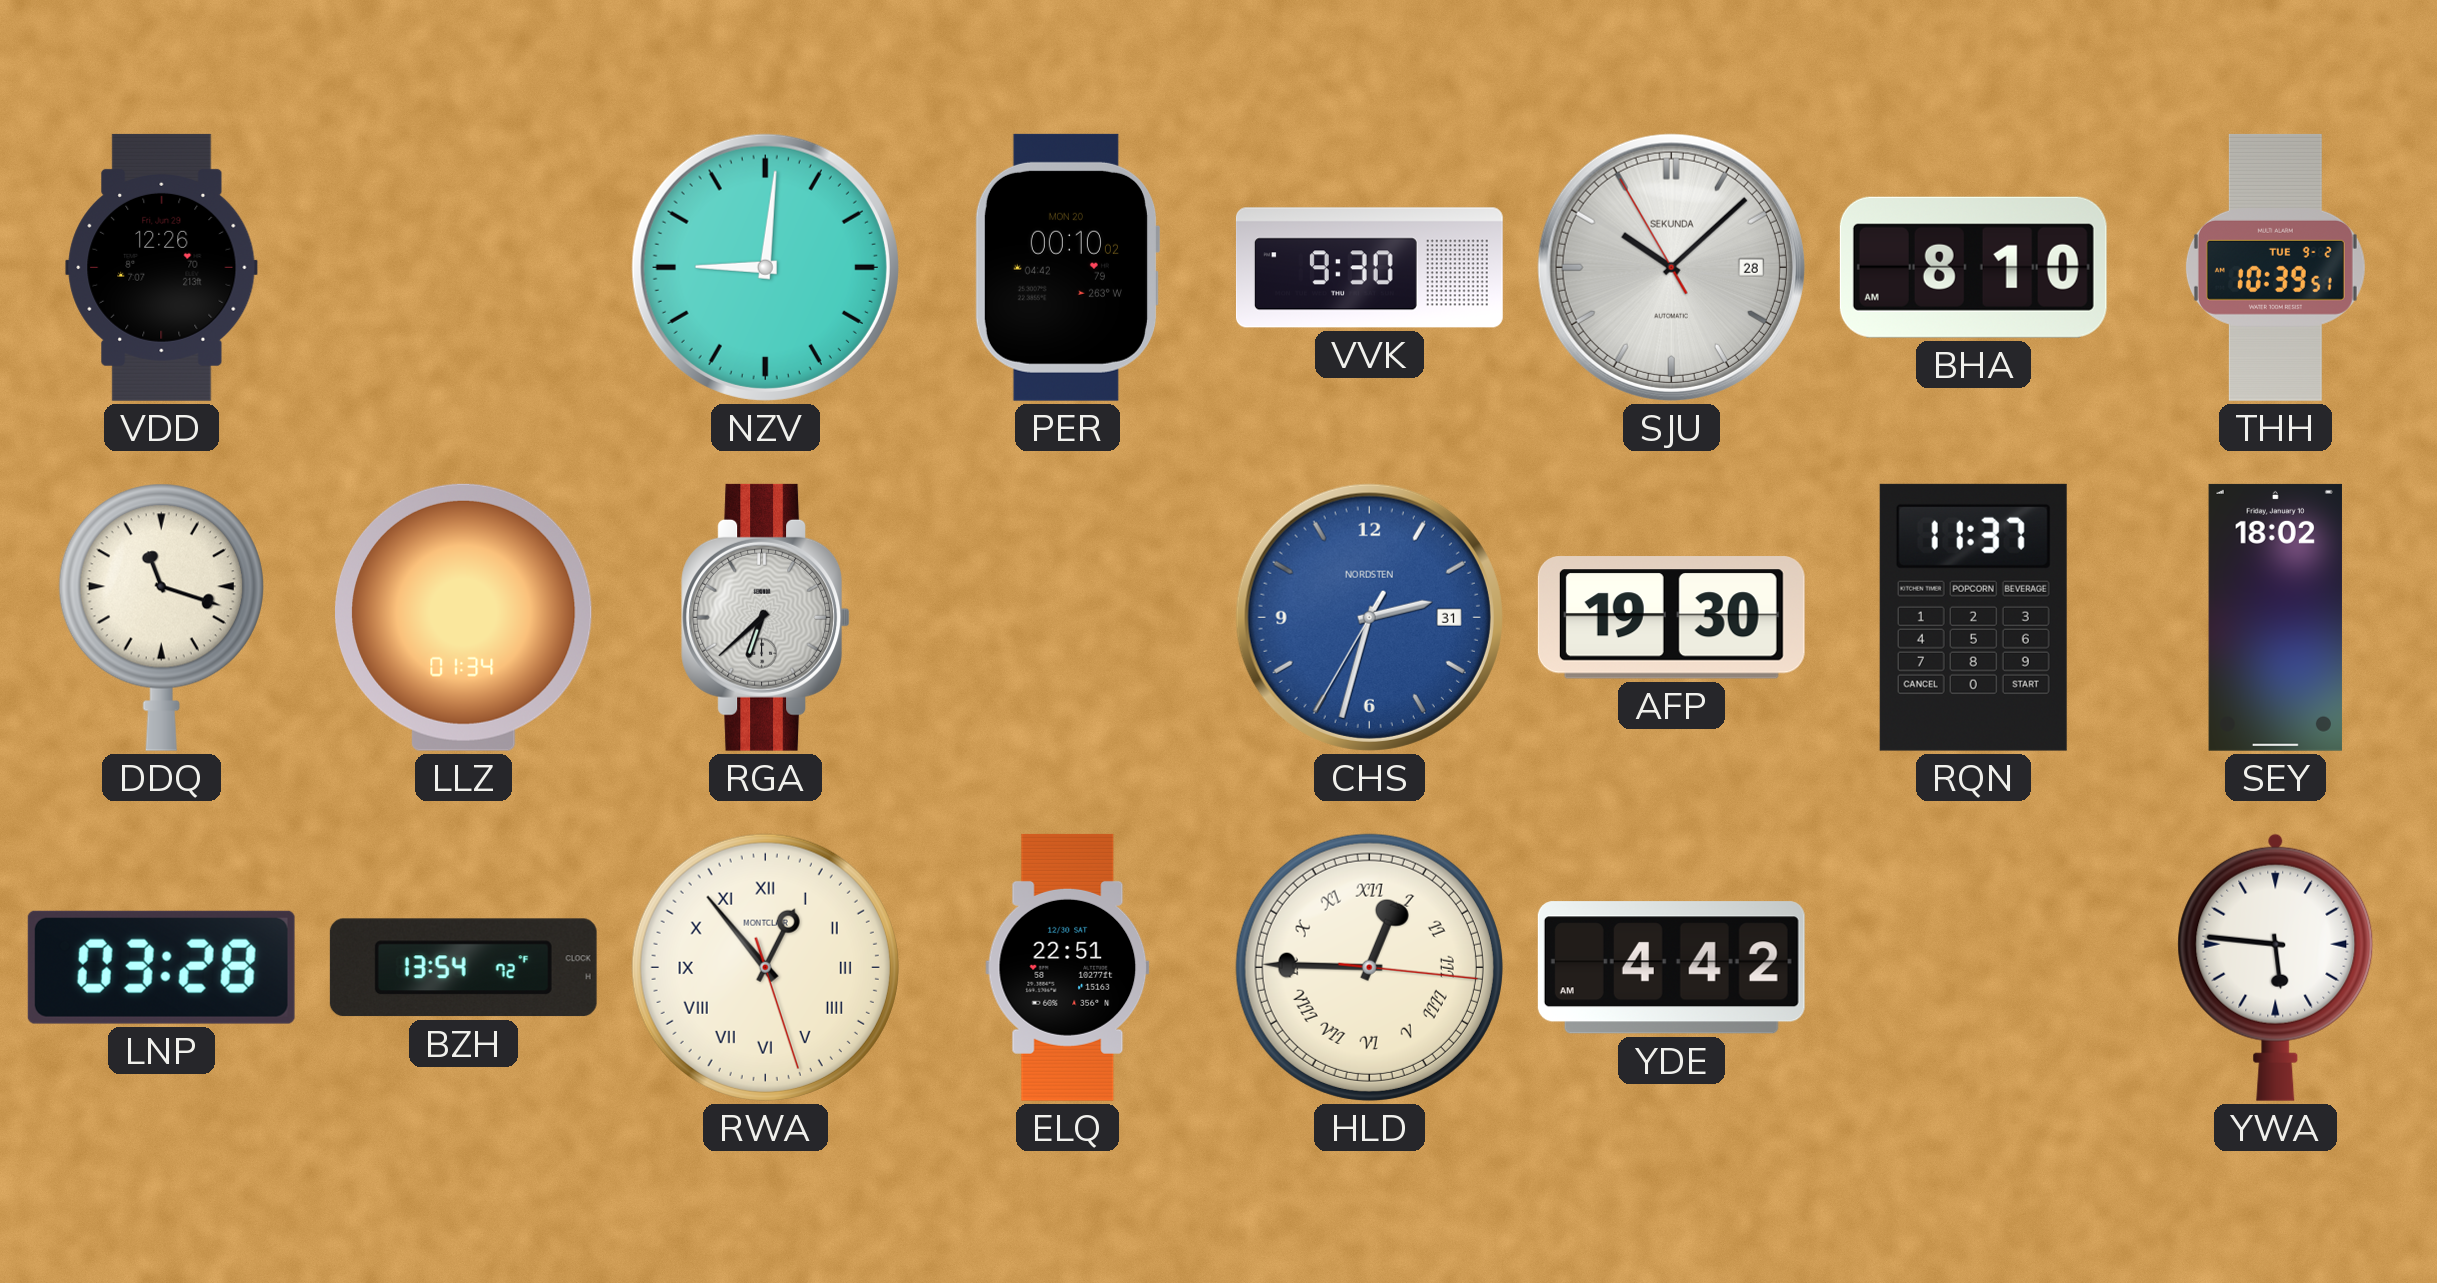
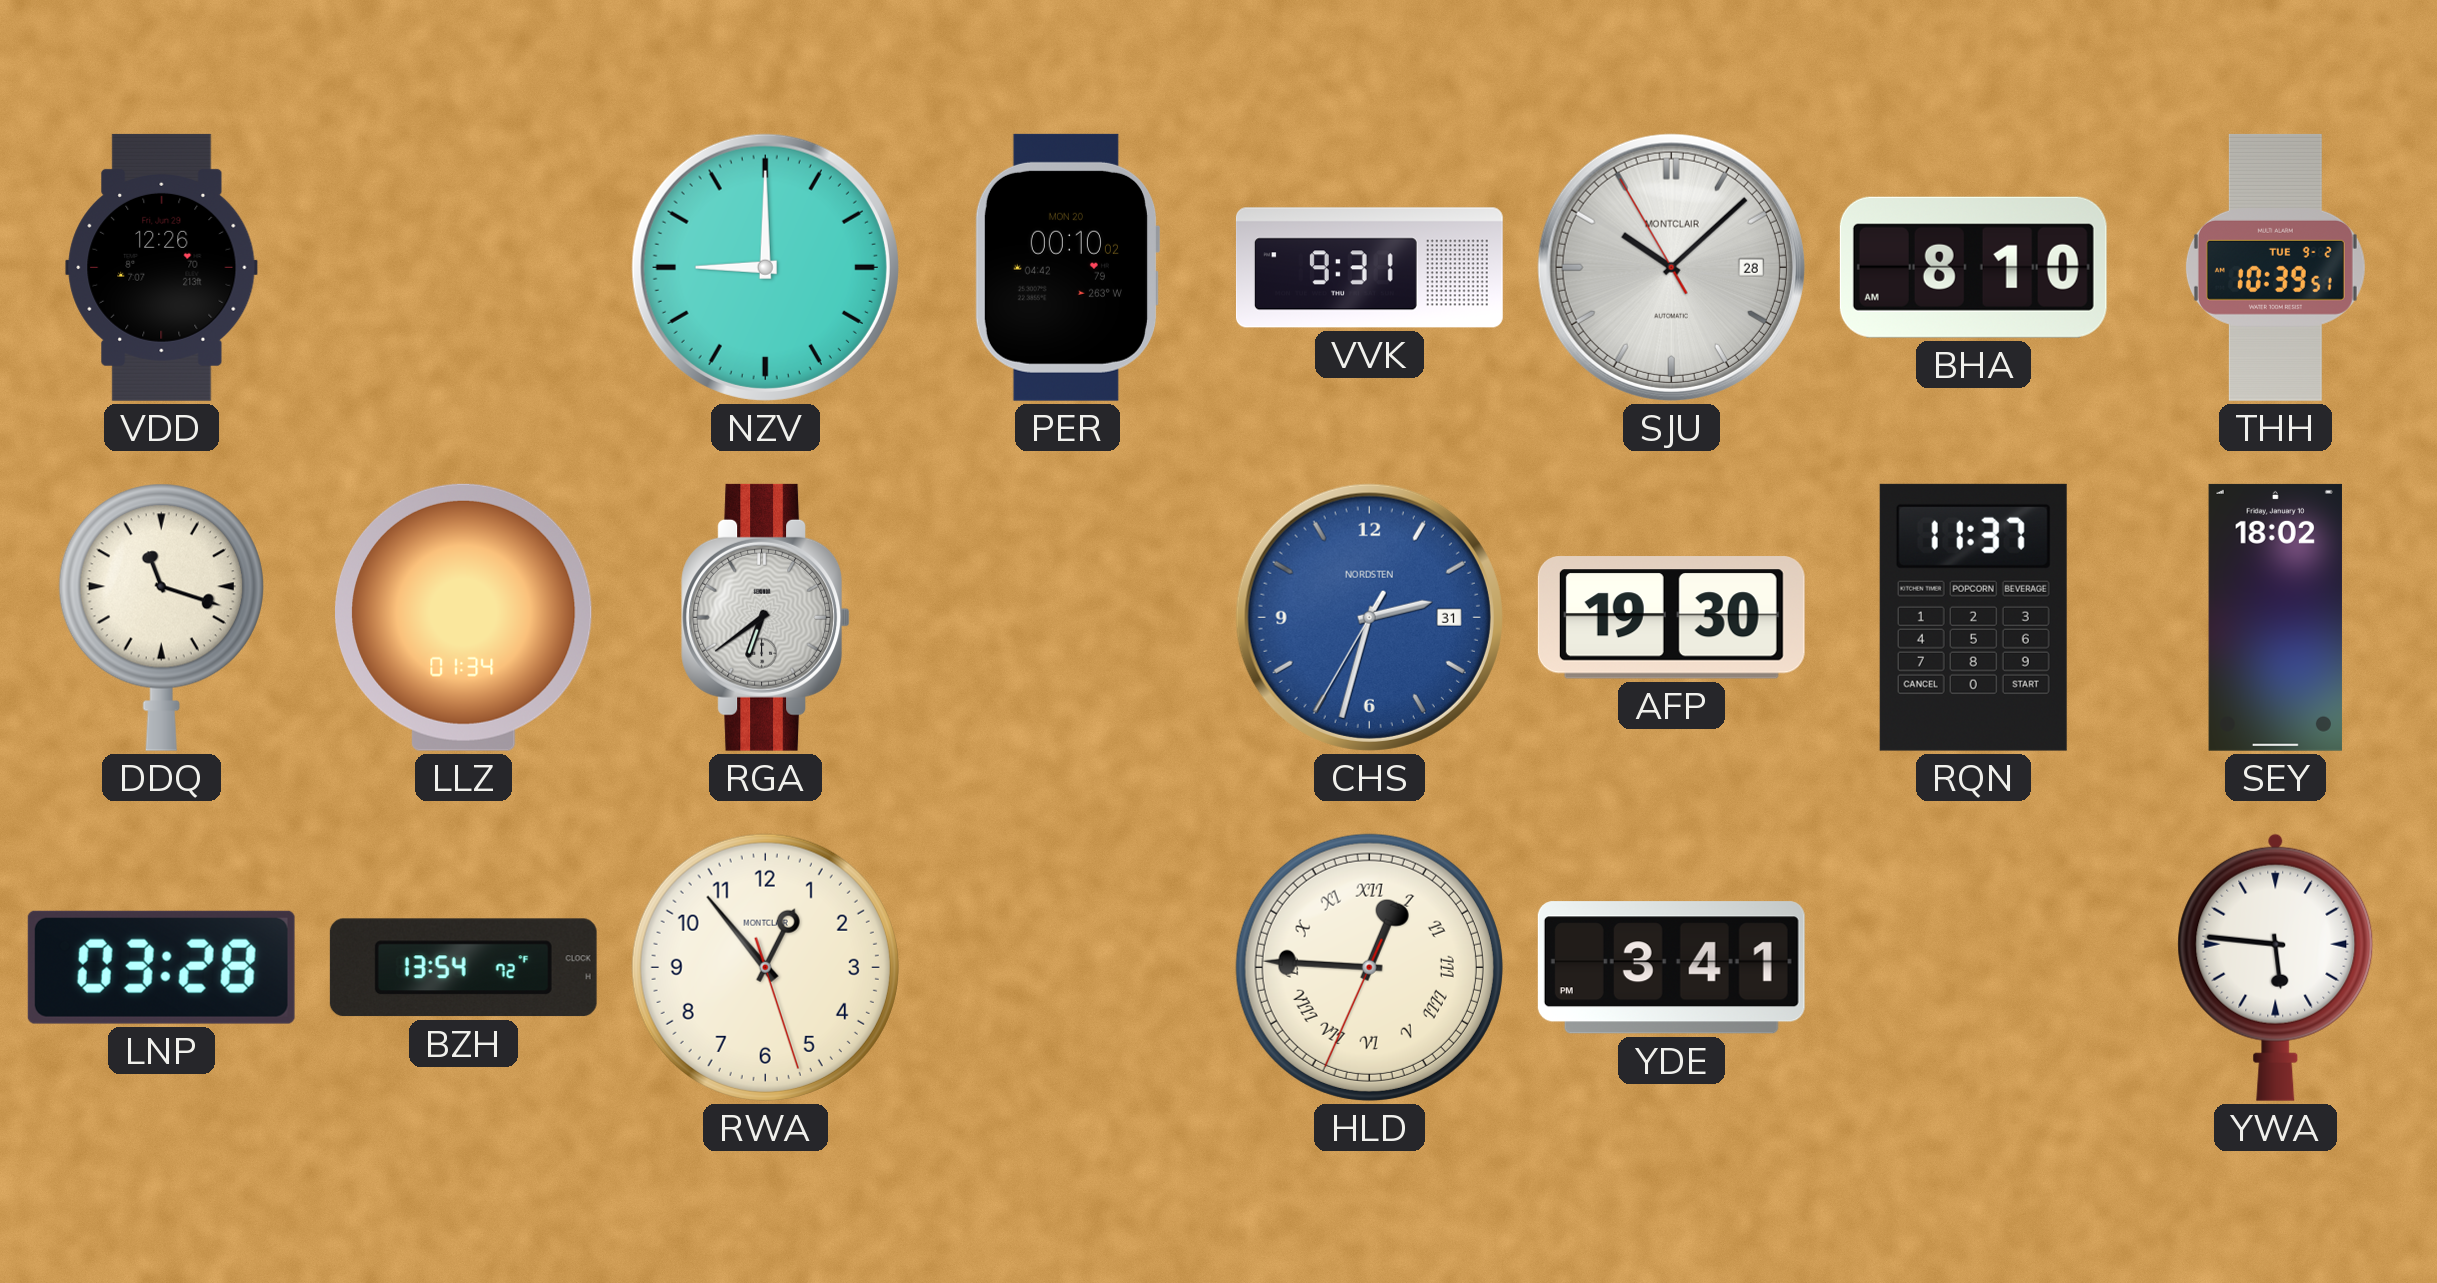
NZV: 9:01 -> 9:00
VVK: 9:30 -> 9:31
SJU brand: SEKUNDA -> MONTCLAIR
RGA: 6:38 -> 6:39
RWA numerals: Roman -> Arabic
ELQ: 22:51 -> none
HLD: 12:45:16 -> 12:45:34
YDE: 4:42 -> 3:41
